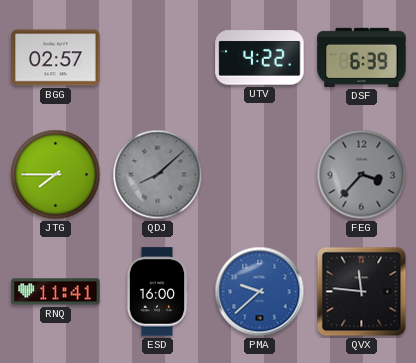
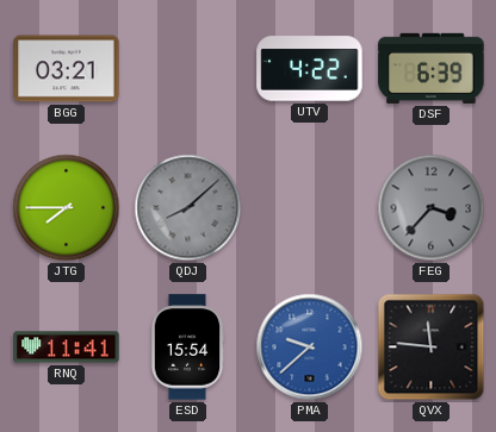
BGG: 02:57 -> 03:21
ESD: 16:00 -> 15:54
